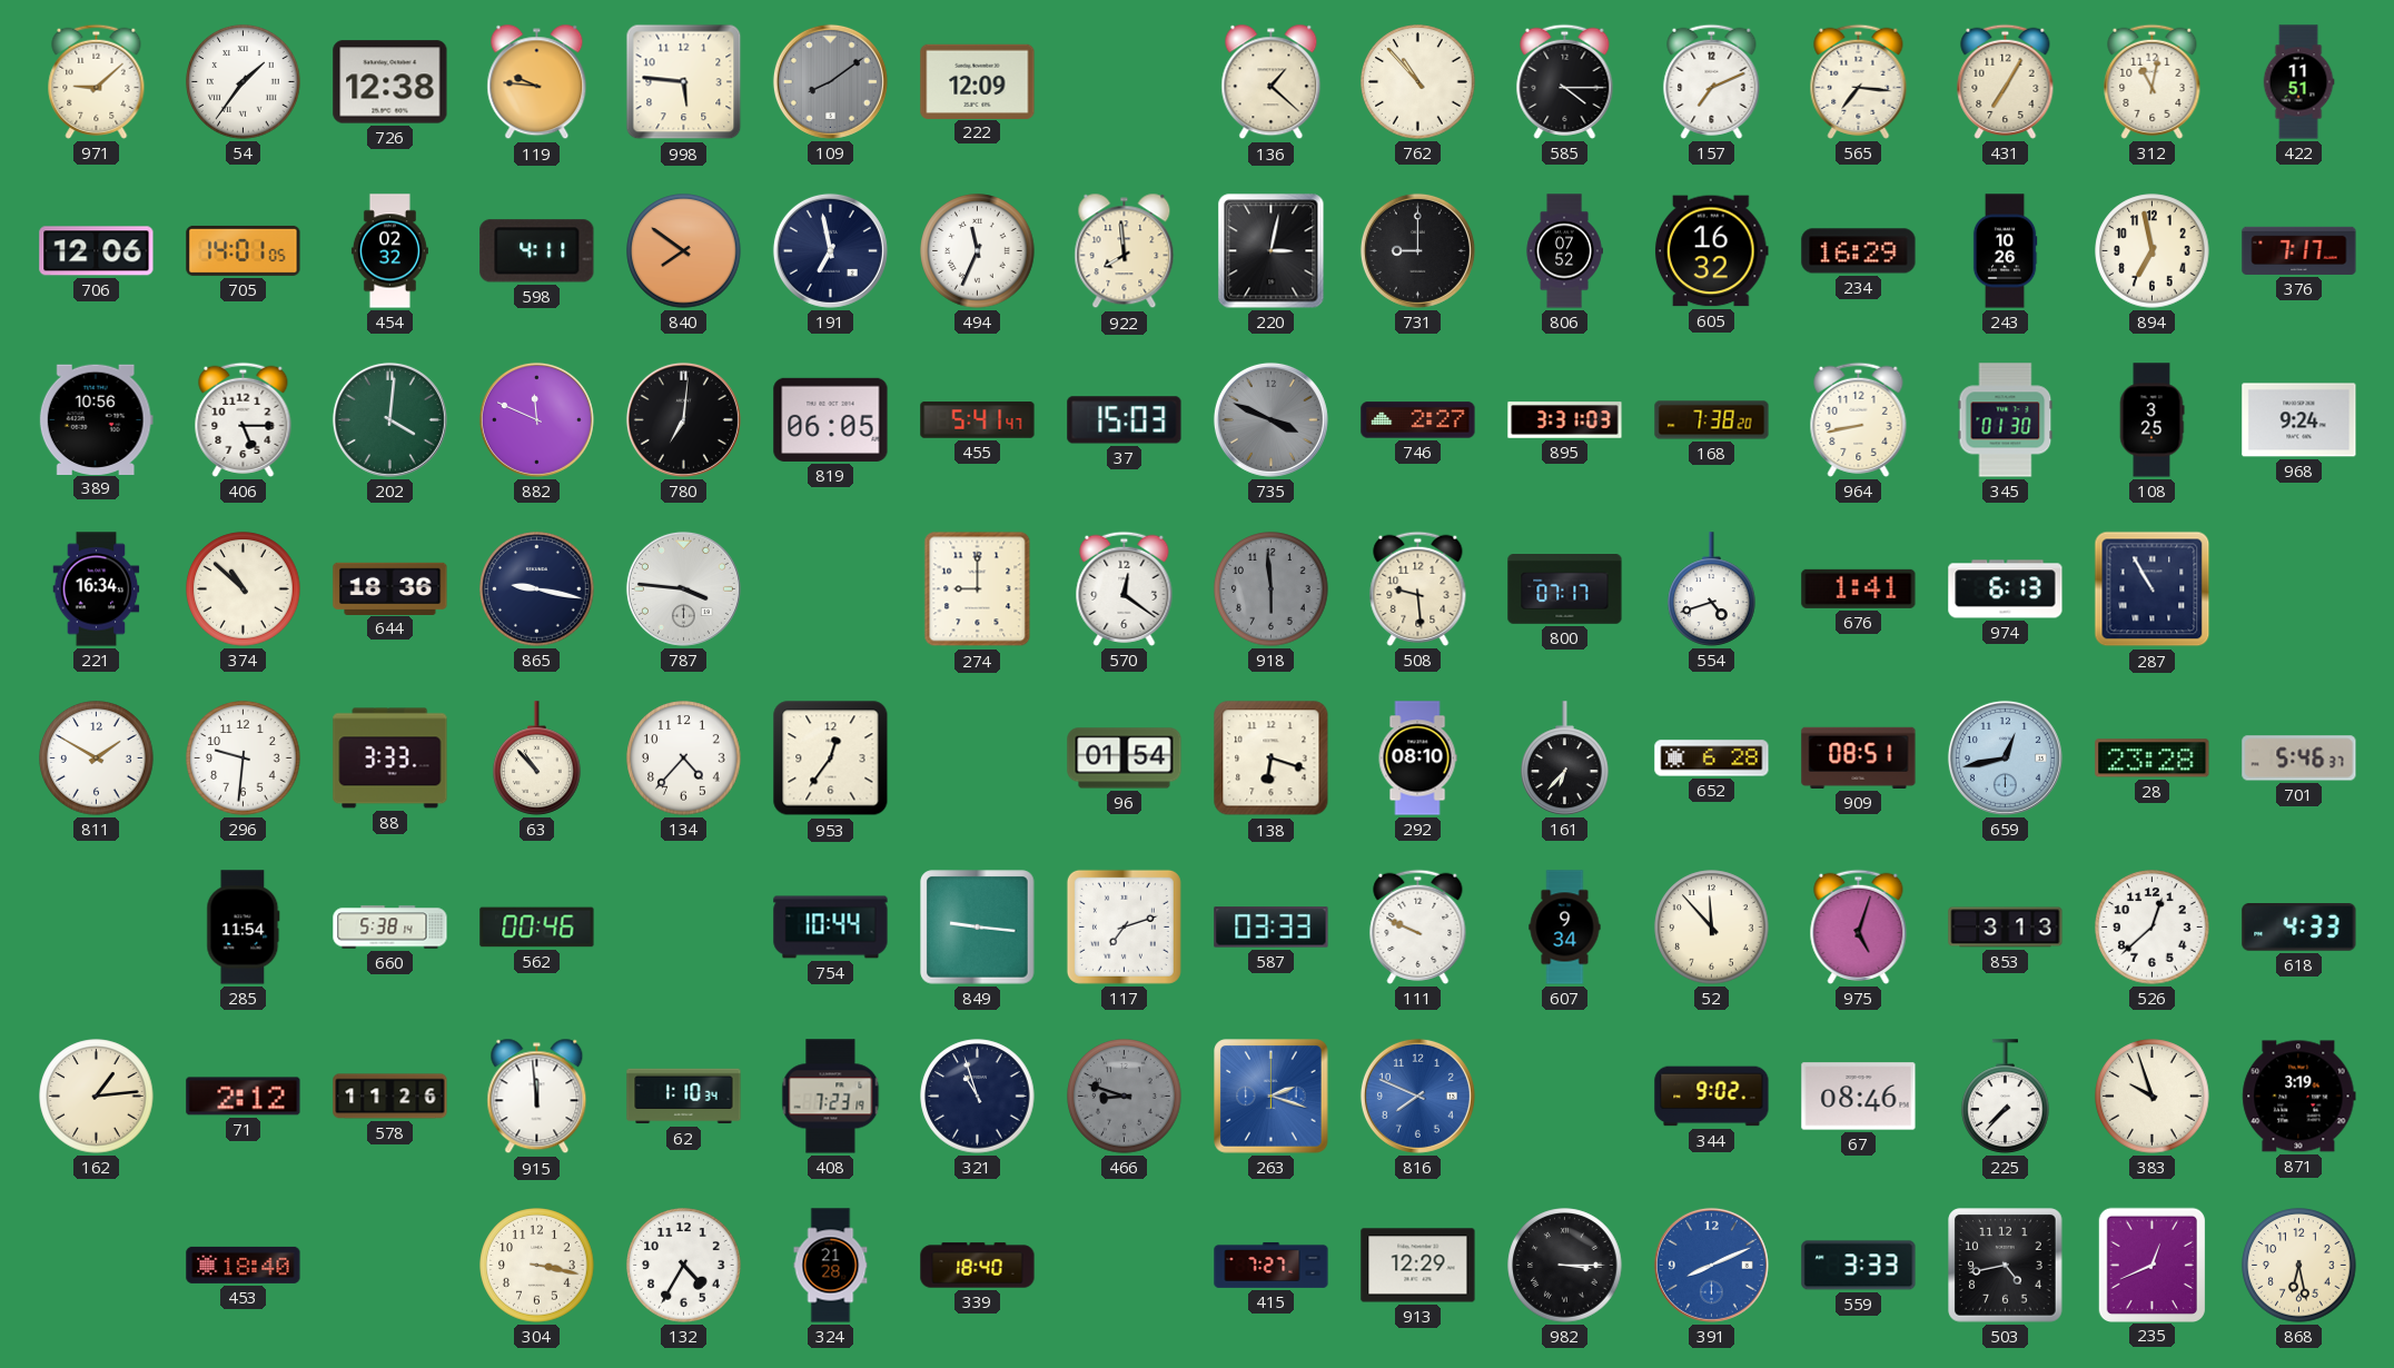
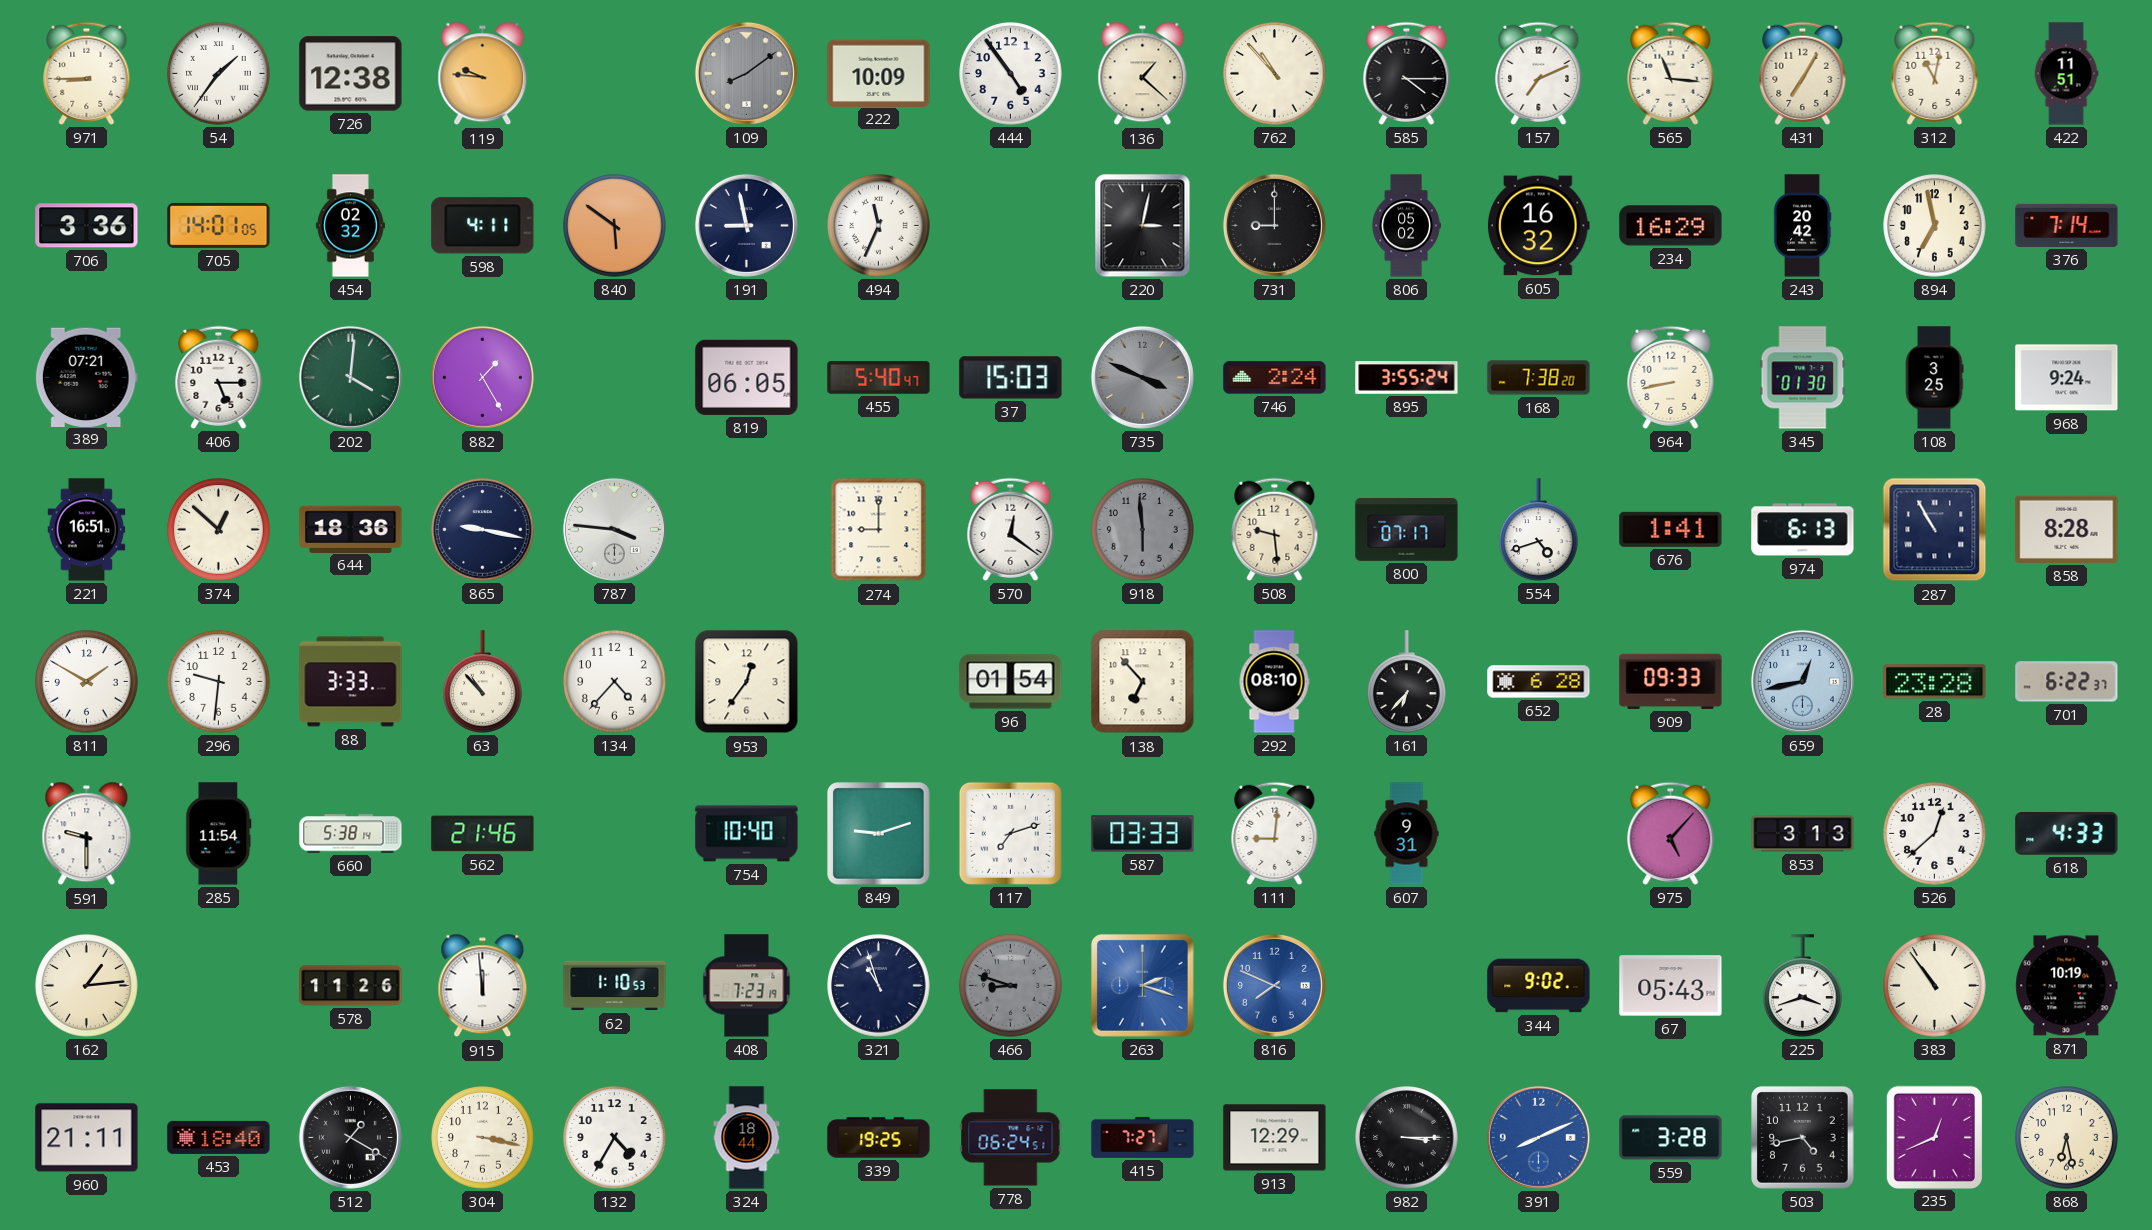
971: 9:08 -> 8:45
998: 5:46 -> none
222: 12:09 -> 10:09
444: none -> 4:54
565: 7:16 -> 11:16
706: 12:06 -> 3:36
840: 7:51 -> 5:51
191: 6:58 -> 8:58
922: 7:59 -> none
806: 07:52 -> 05:02
243: 10:26 -> 20:42
376: 7:17 -> 7:14
389: 10:56 -> 07:21
882: 11:49 -> 1:25
780: 7:01 -> none
455: 5:41 -> 5:40
746: 2:27 -> 2:24
895: 3:31 -> 3:55
221: 16:34 -> 16:51
374: 10:52 -> 12:52
858: none -> 8:28
138: 6:18 -> 6:53
909: 08:51 -> 09:33
701: 5:46 -> 6:22
591: none -> 9:30
562: 00:46 -> 21:46
754: 10:44 -> 10:40
849: 9:16 -> 9:12
111: 9:49 -> 9:01
607: 9:34 -> 9:31
52: 11:53 -> none
975: 5:03 -> 5:07
71: 2:12 -> none
62: 1:10:34 -> 1:10:53
67: 08:46 -> 05:43
225: 7:37 -> 3:42
383: 9:57 -> 10:54
871: 3:19 -> 10:19
960: none -> 21:11
512: none -> 1:20
324: 21:28 -> 18:44
339: 18:40 -> 19:25
778: none -> 06:24
559: 3:33 -> 3:28
